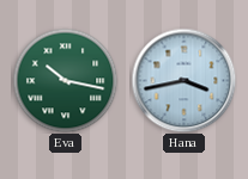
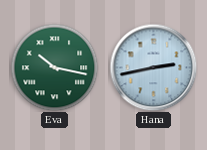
Hana: 3:43 -> 2:43
